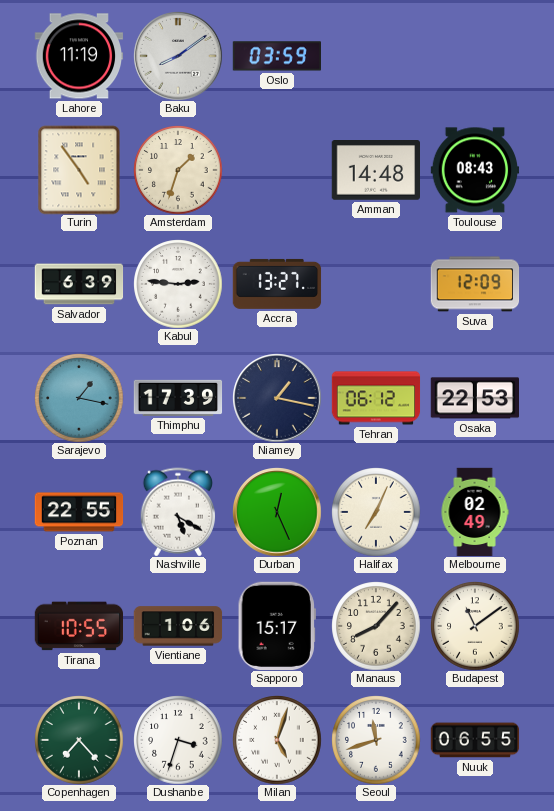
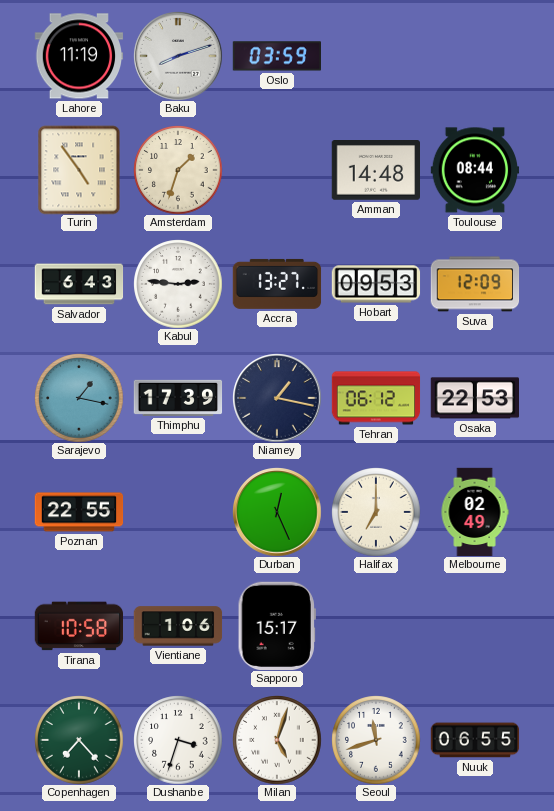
Baku: 8:09 -> 8:12
Toulouse: 08:43 -> 08:44
Salvador: 6:39 -> 6:43
Hobart: none -> 09:53
Nashville: 5:20 -> none
Halifax: 7:04 -> 7:00
Tirana: 10:55 -> 10:58
Manaus: 8:07 -> none
Budapest: 11:09 -> none
